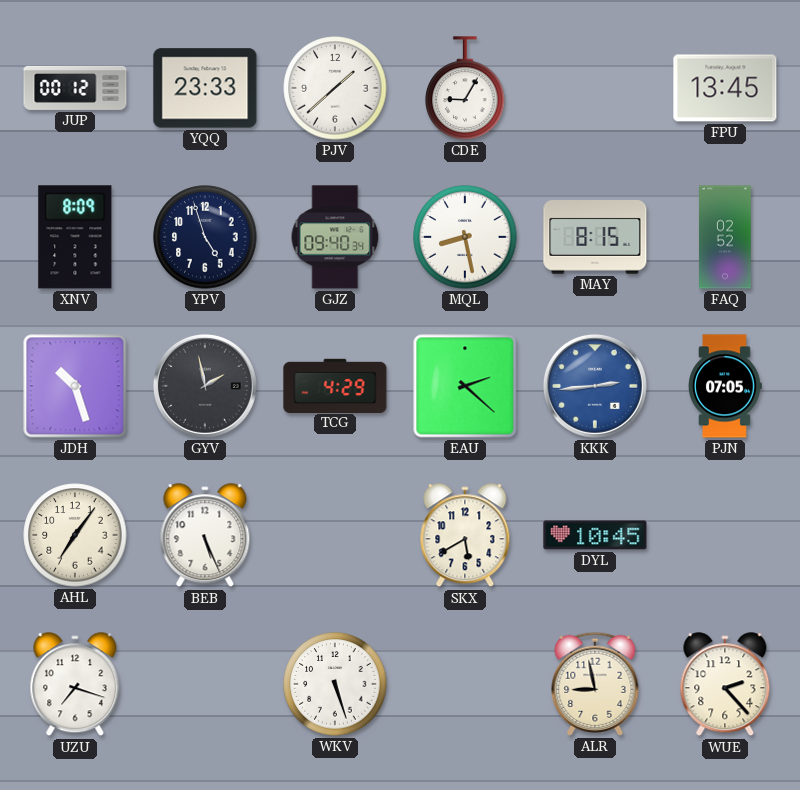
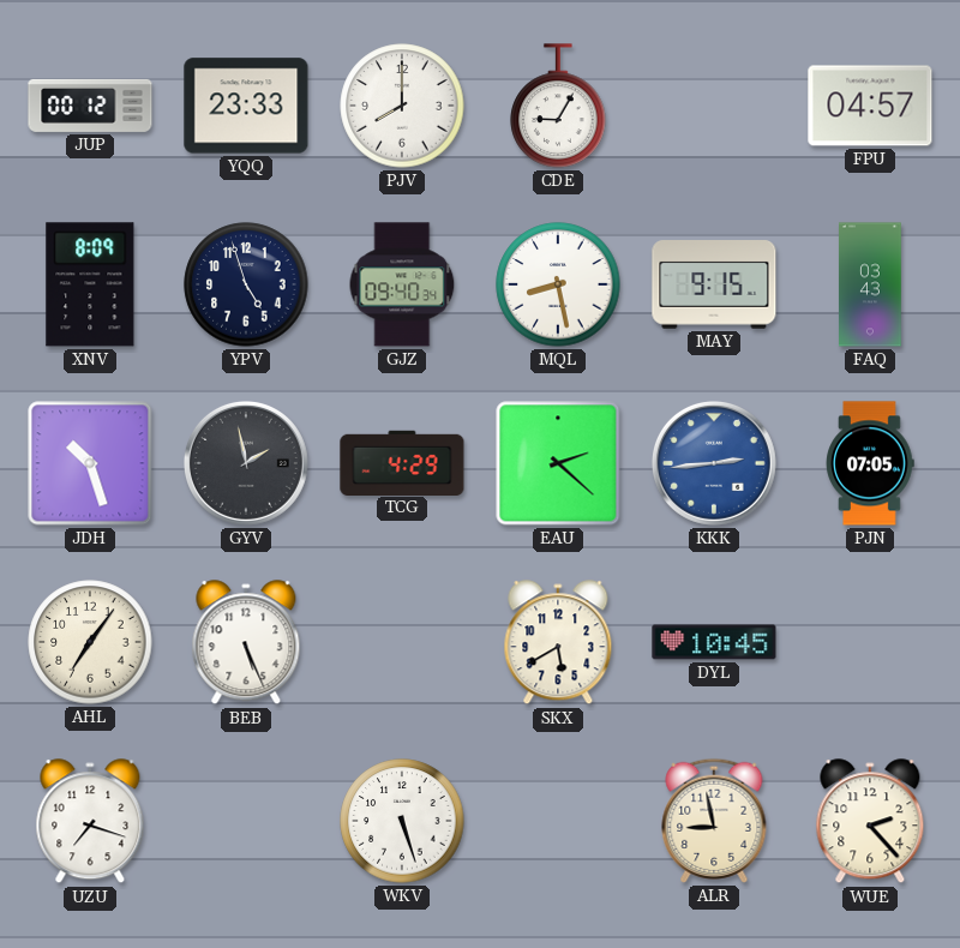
PJV: 1:38 -> 8:00
FPU: 13:45 -> 04:57
MAY: 8:15 -> 9:15
FAQ: 02:52 -> 03:43
